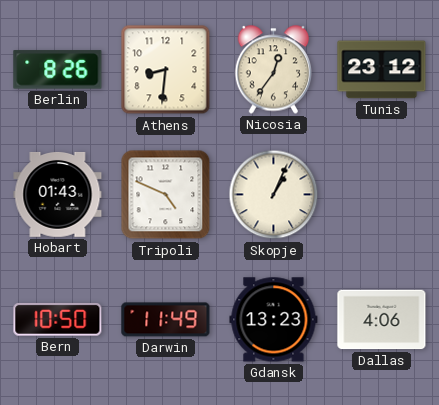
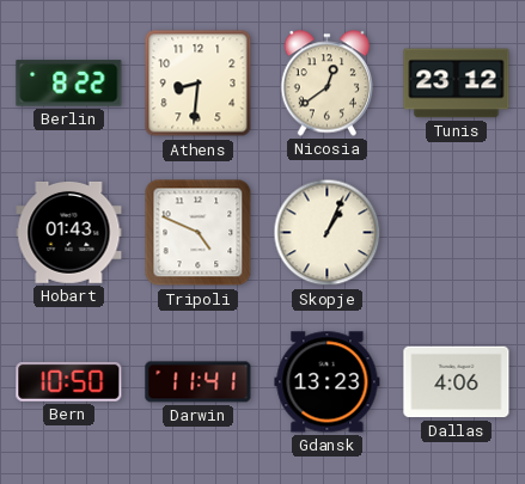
Berlin: 8:26 -> 8:22
Nicosia: 12:36 -> 12:39
Darwin: 11:49 -> 11:41
